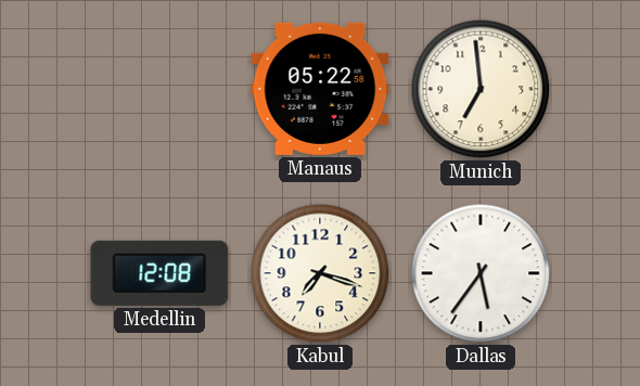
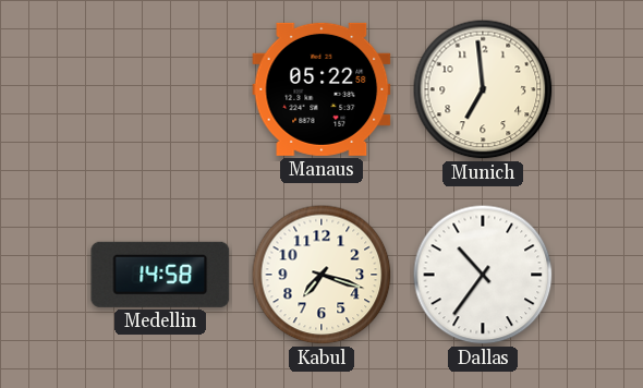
Medellin: 12:08 -> 14:58
Dallas: 5:36 -> 10:36
